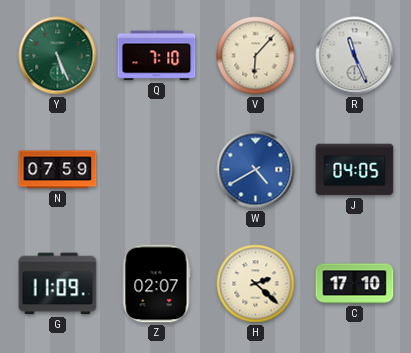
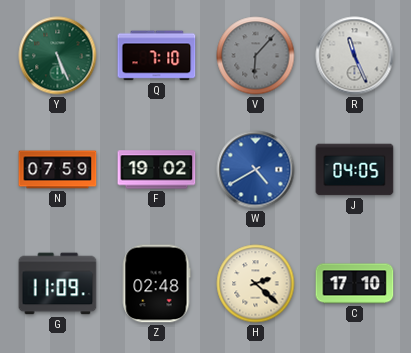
V dial: cream -> grey
F: none -> 19:02
Z: 02:07 -> 02:48
